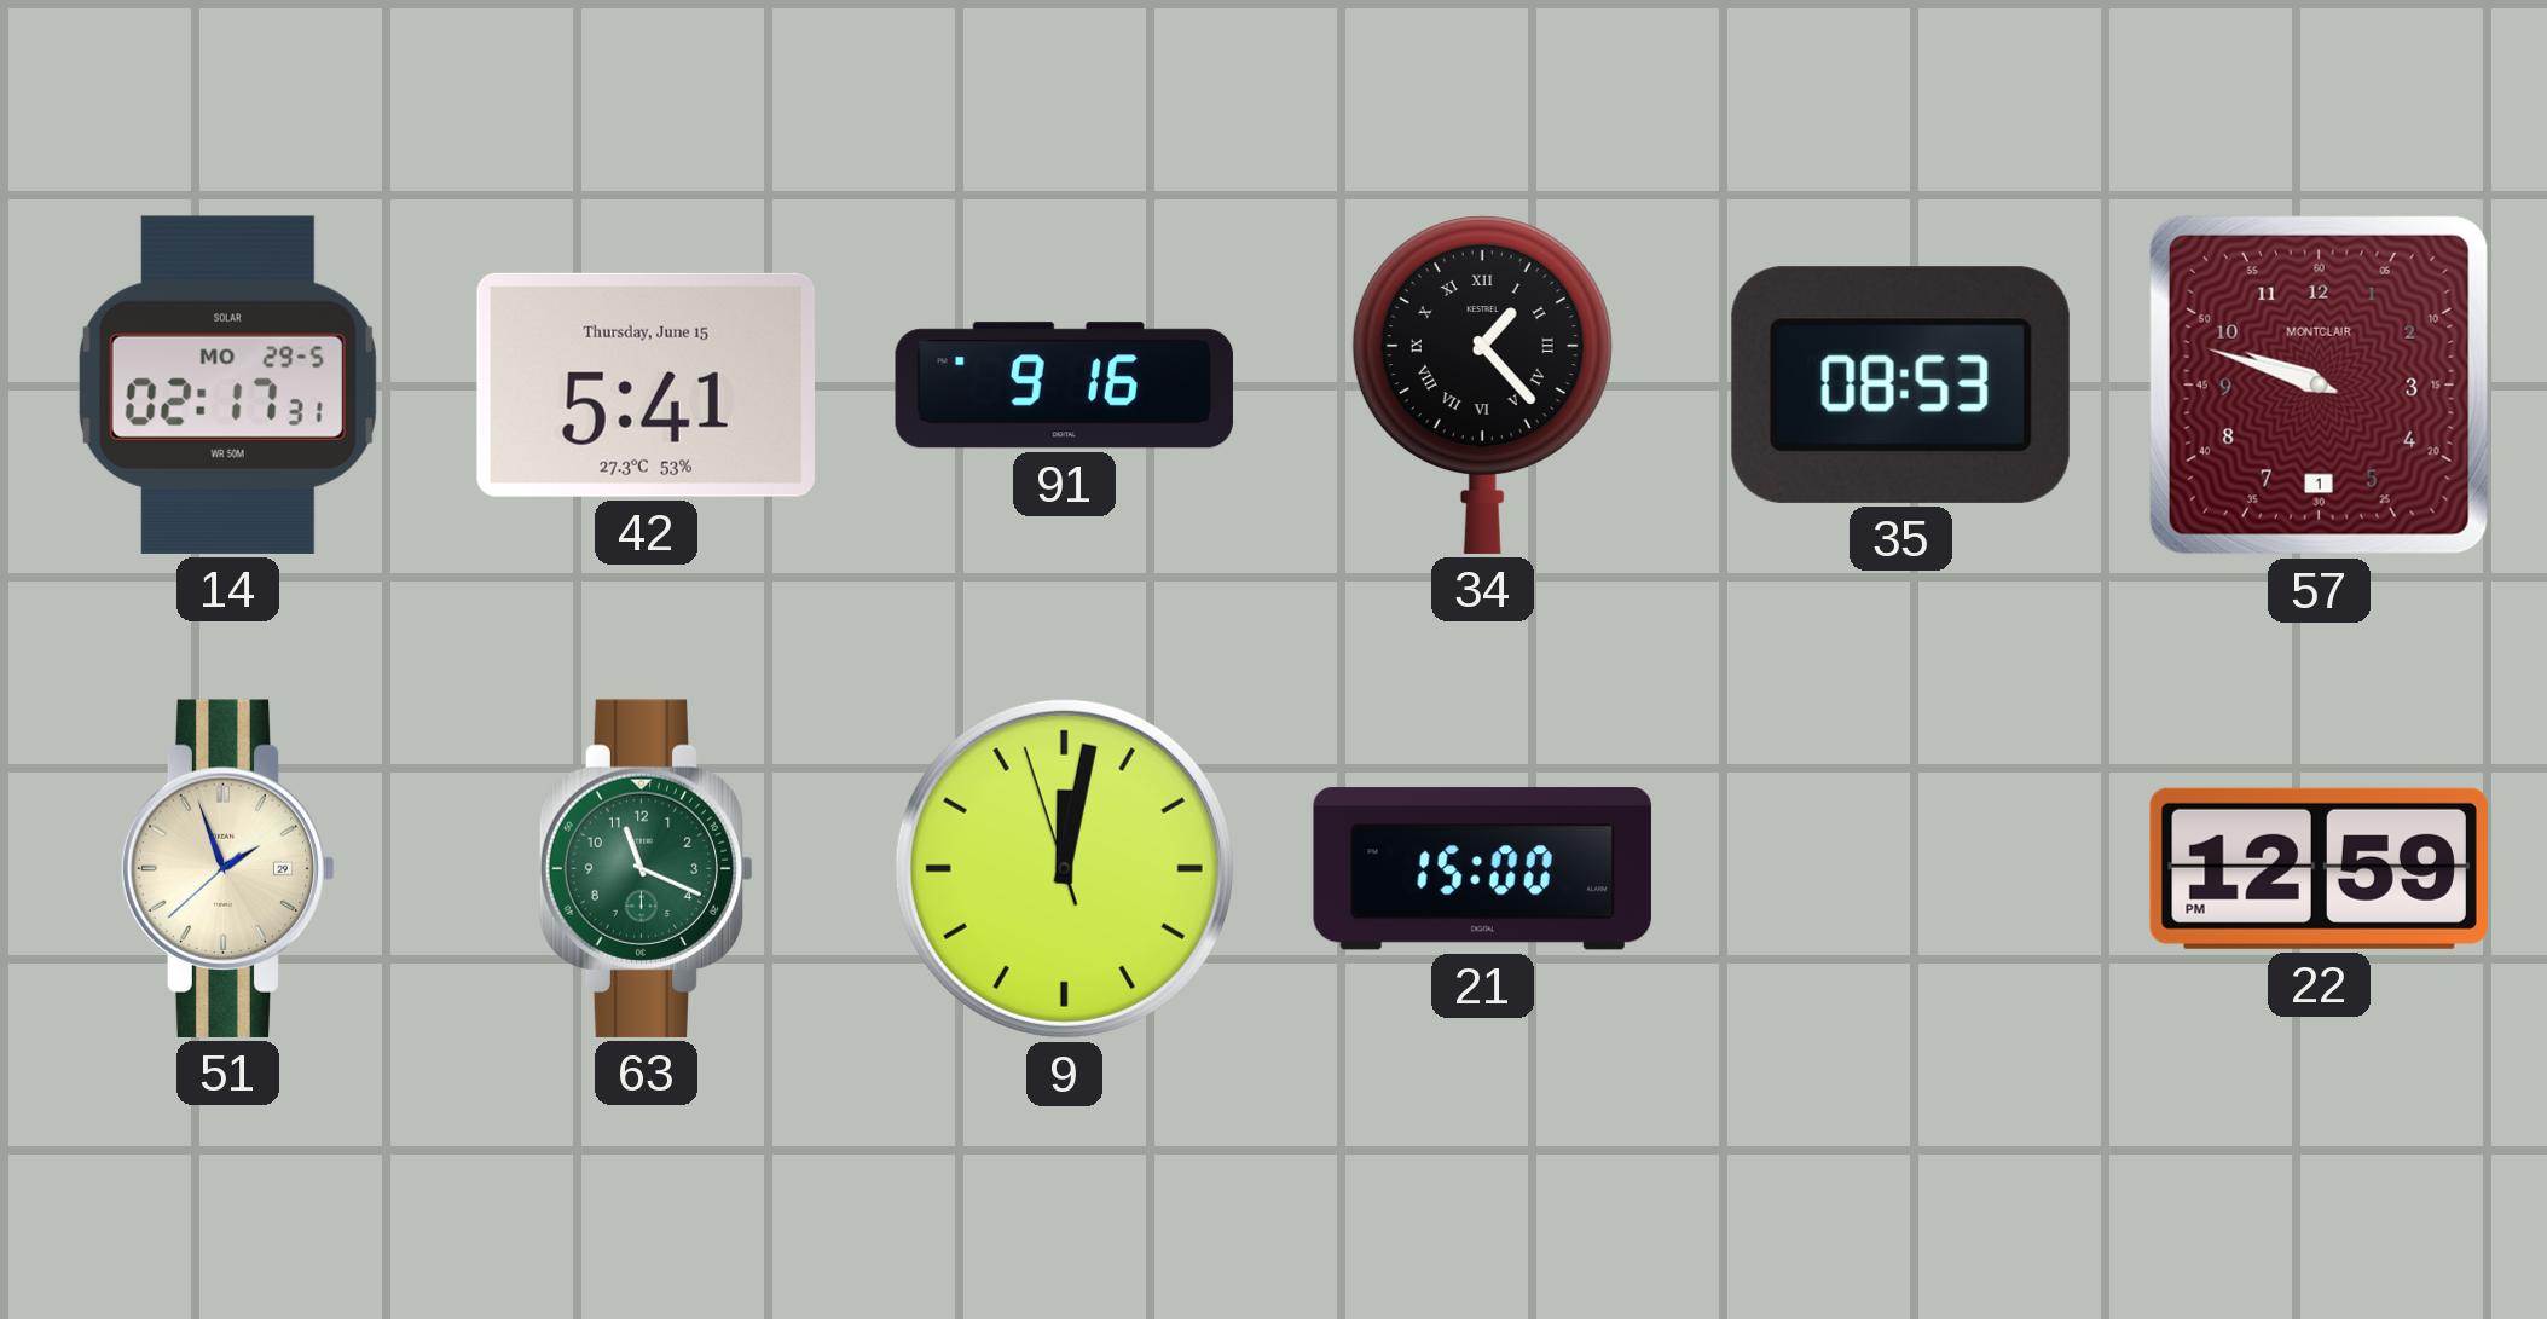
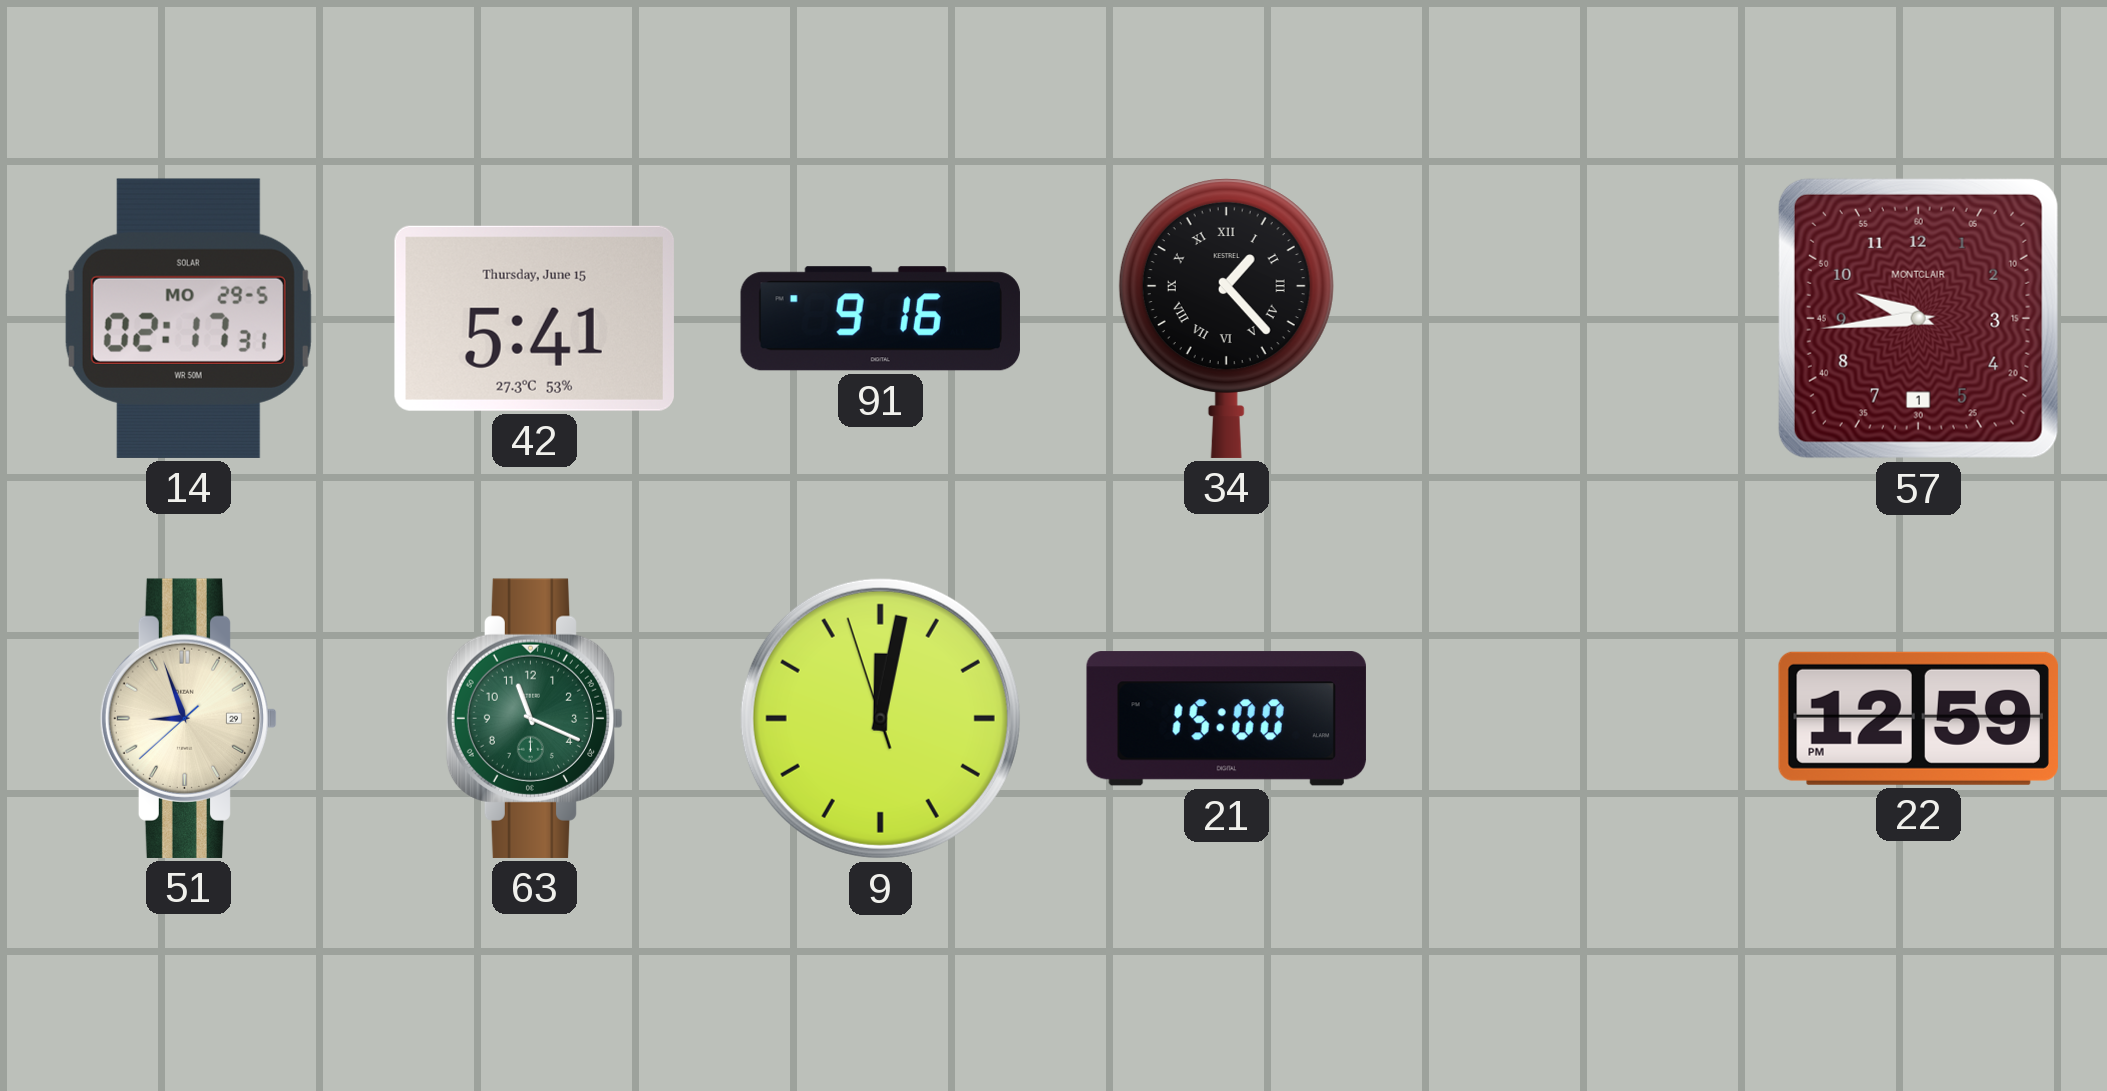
35: 08:53 -> none
57: 9:48 -> 9:44
51: 1:56 -> 8:56
